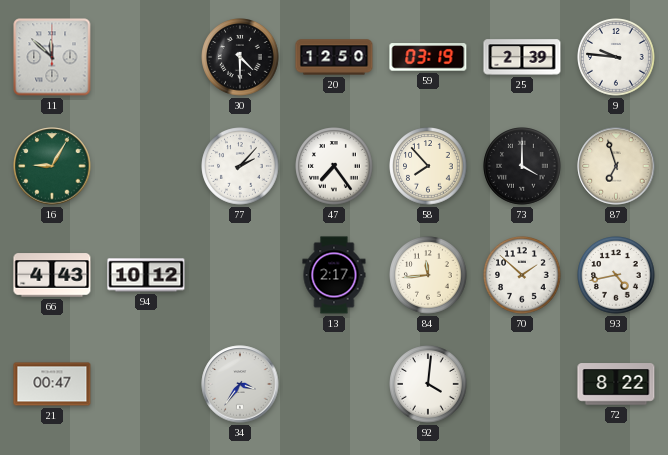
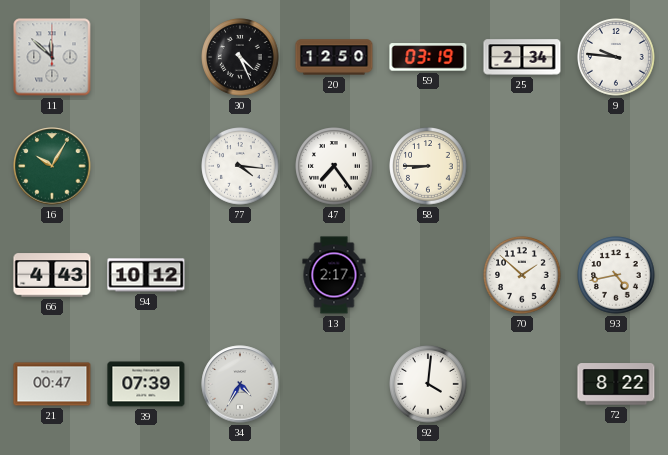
30: 4:30 -> 4:26
25: 2:39 -> 2:34
16: 9:05 -> 10:05
77: 2:07 -> 4:16
58: 7:53 -> 8:45
73: 4:00 -> none
87: 6:57 -> none
84: 11:44 -> none
39: none -> 07:39
34: 3:36 -> 4:35
